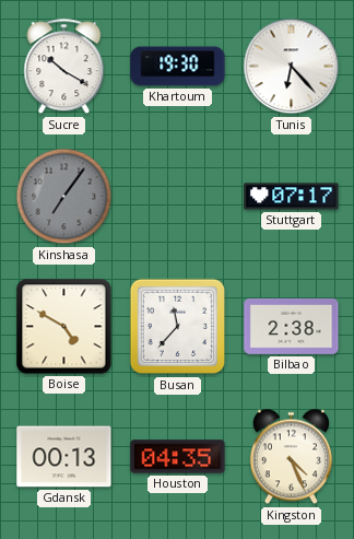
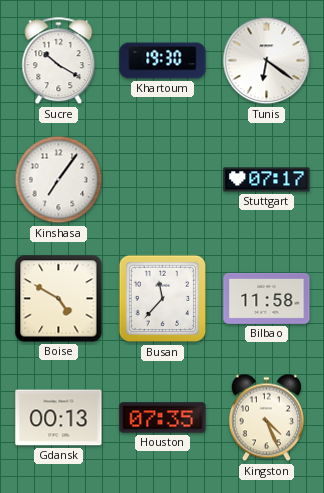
Tunis: 6:23 -> 6:21
Kinshasa dial: grey -> white
Bilbao: 2:38 -> 11:58
Houston: 04:35 -> 07:35
